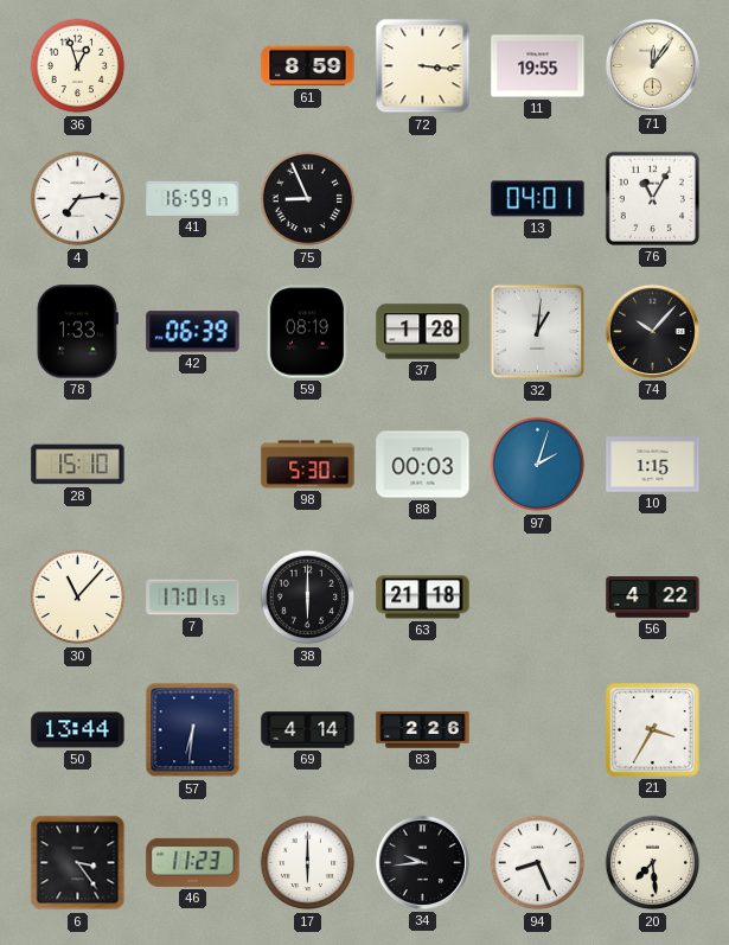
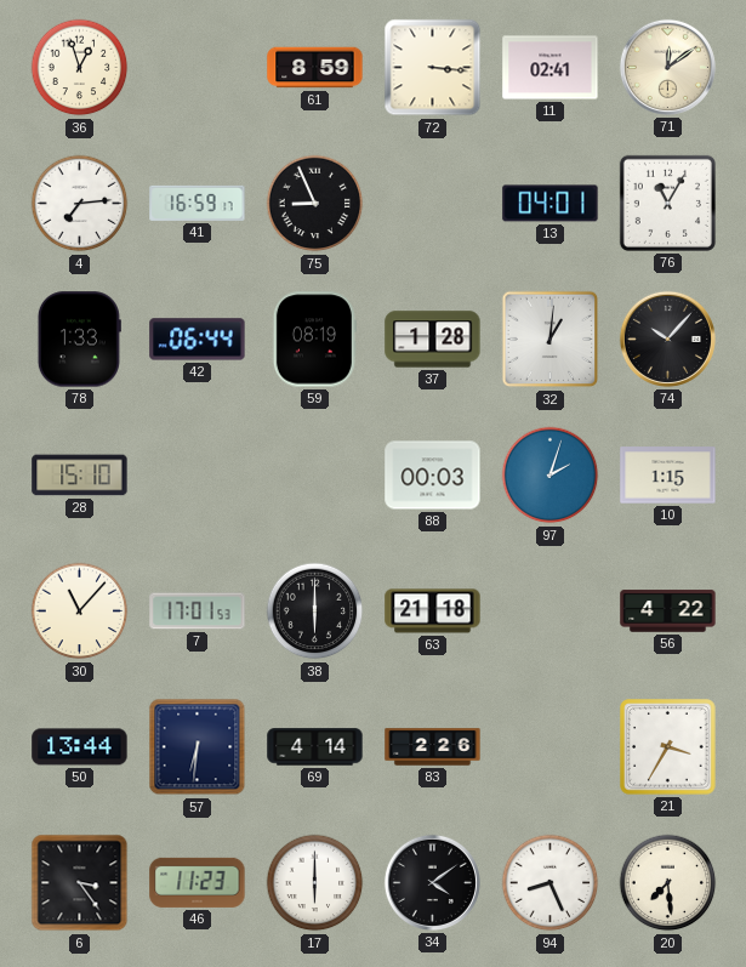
11: 19:55 -> 02:41
71: 12:06 -> 12:09
42: 06:39 -> 06:44
98: 5:30 -> none
34: 9:44 -> 4:09
